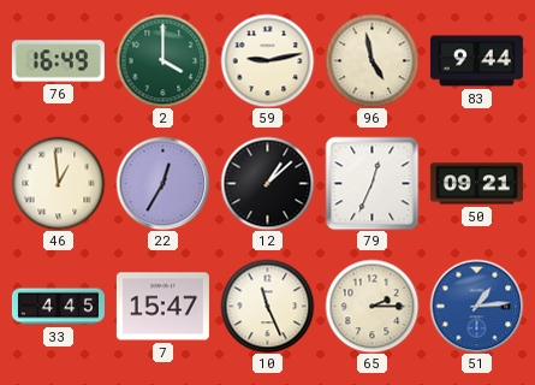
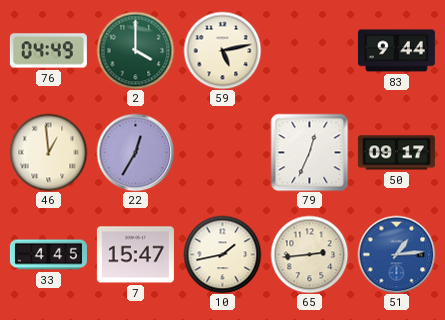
76: 16:49 -> 04:49
59: 9:13 -> 5:13
96: 4:58 -> none
12: 1:08 -> none
50: 09:21 -> 09:17
10: 11:26 -> 1:43
65: 2:15 -> 2:44
